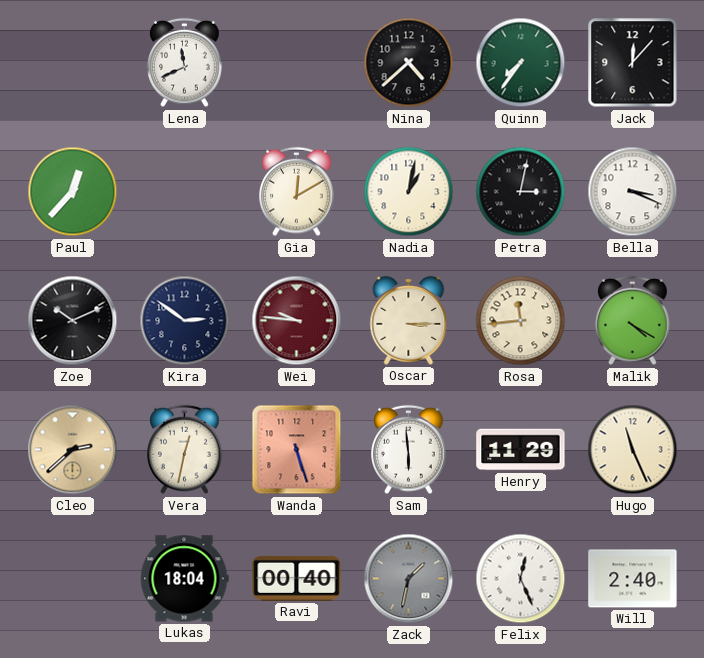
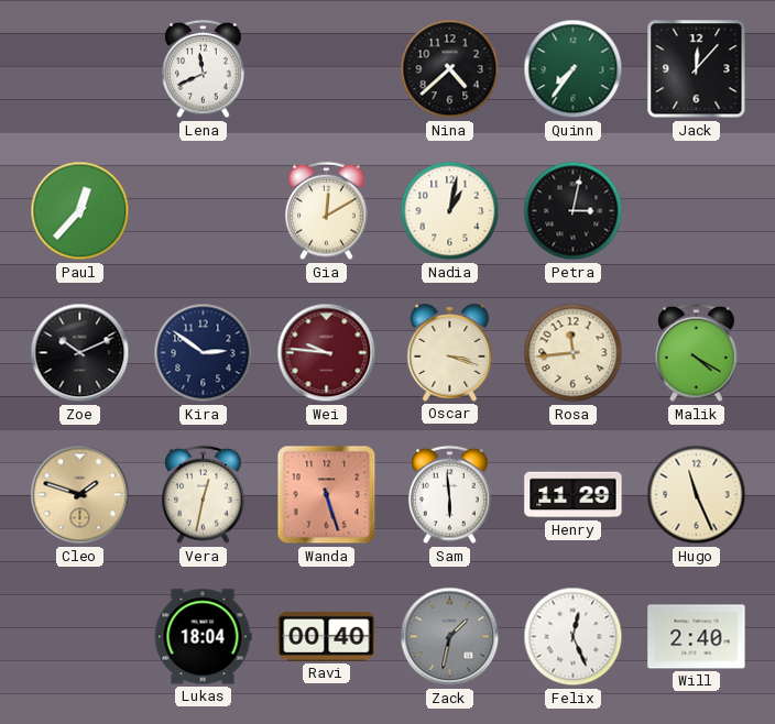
Bella: 3:19 -> none
Oscar: 3:15 -> 3:18
Cleo: 2:38 -> 1:48
